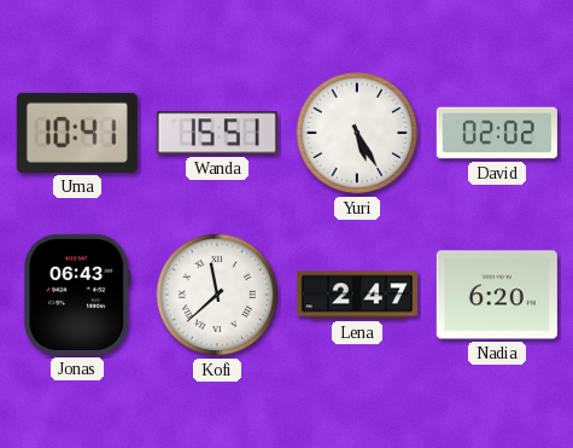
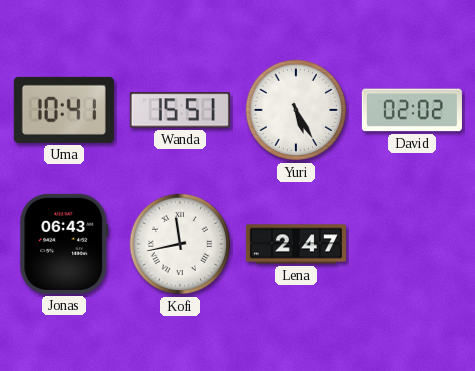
Kofi: 11:38 -> 11:43
Nadia: 6:20 -> none
